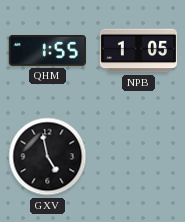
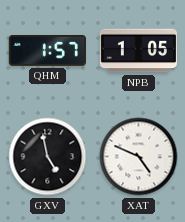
QHM: 1:55 -> 1:57
XAT: none -> 4:49
